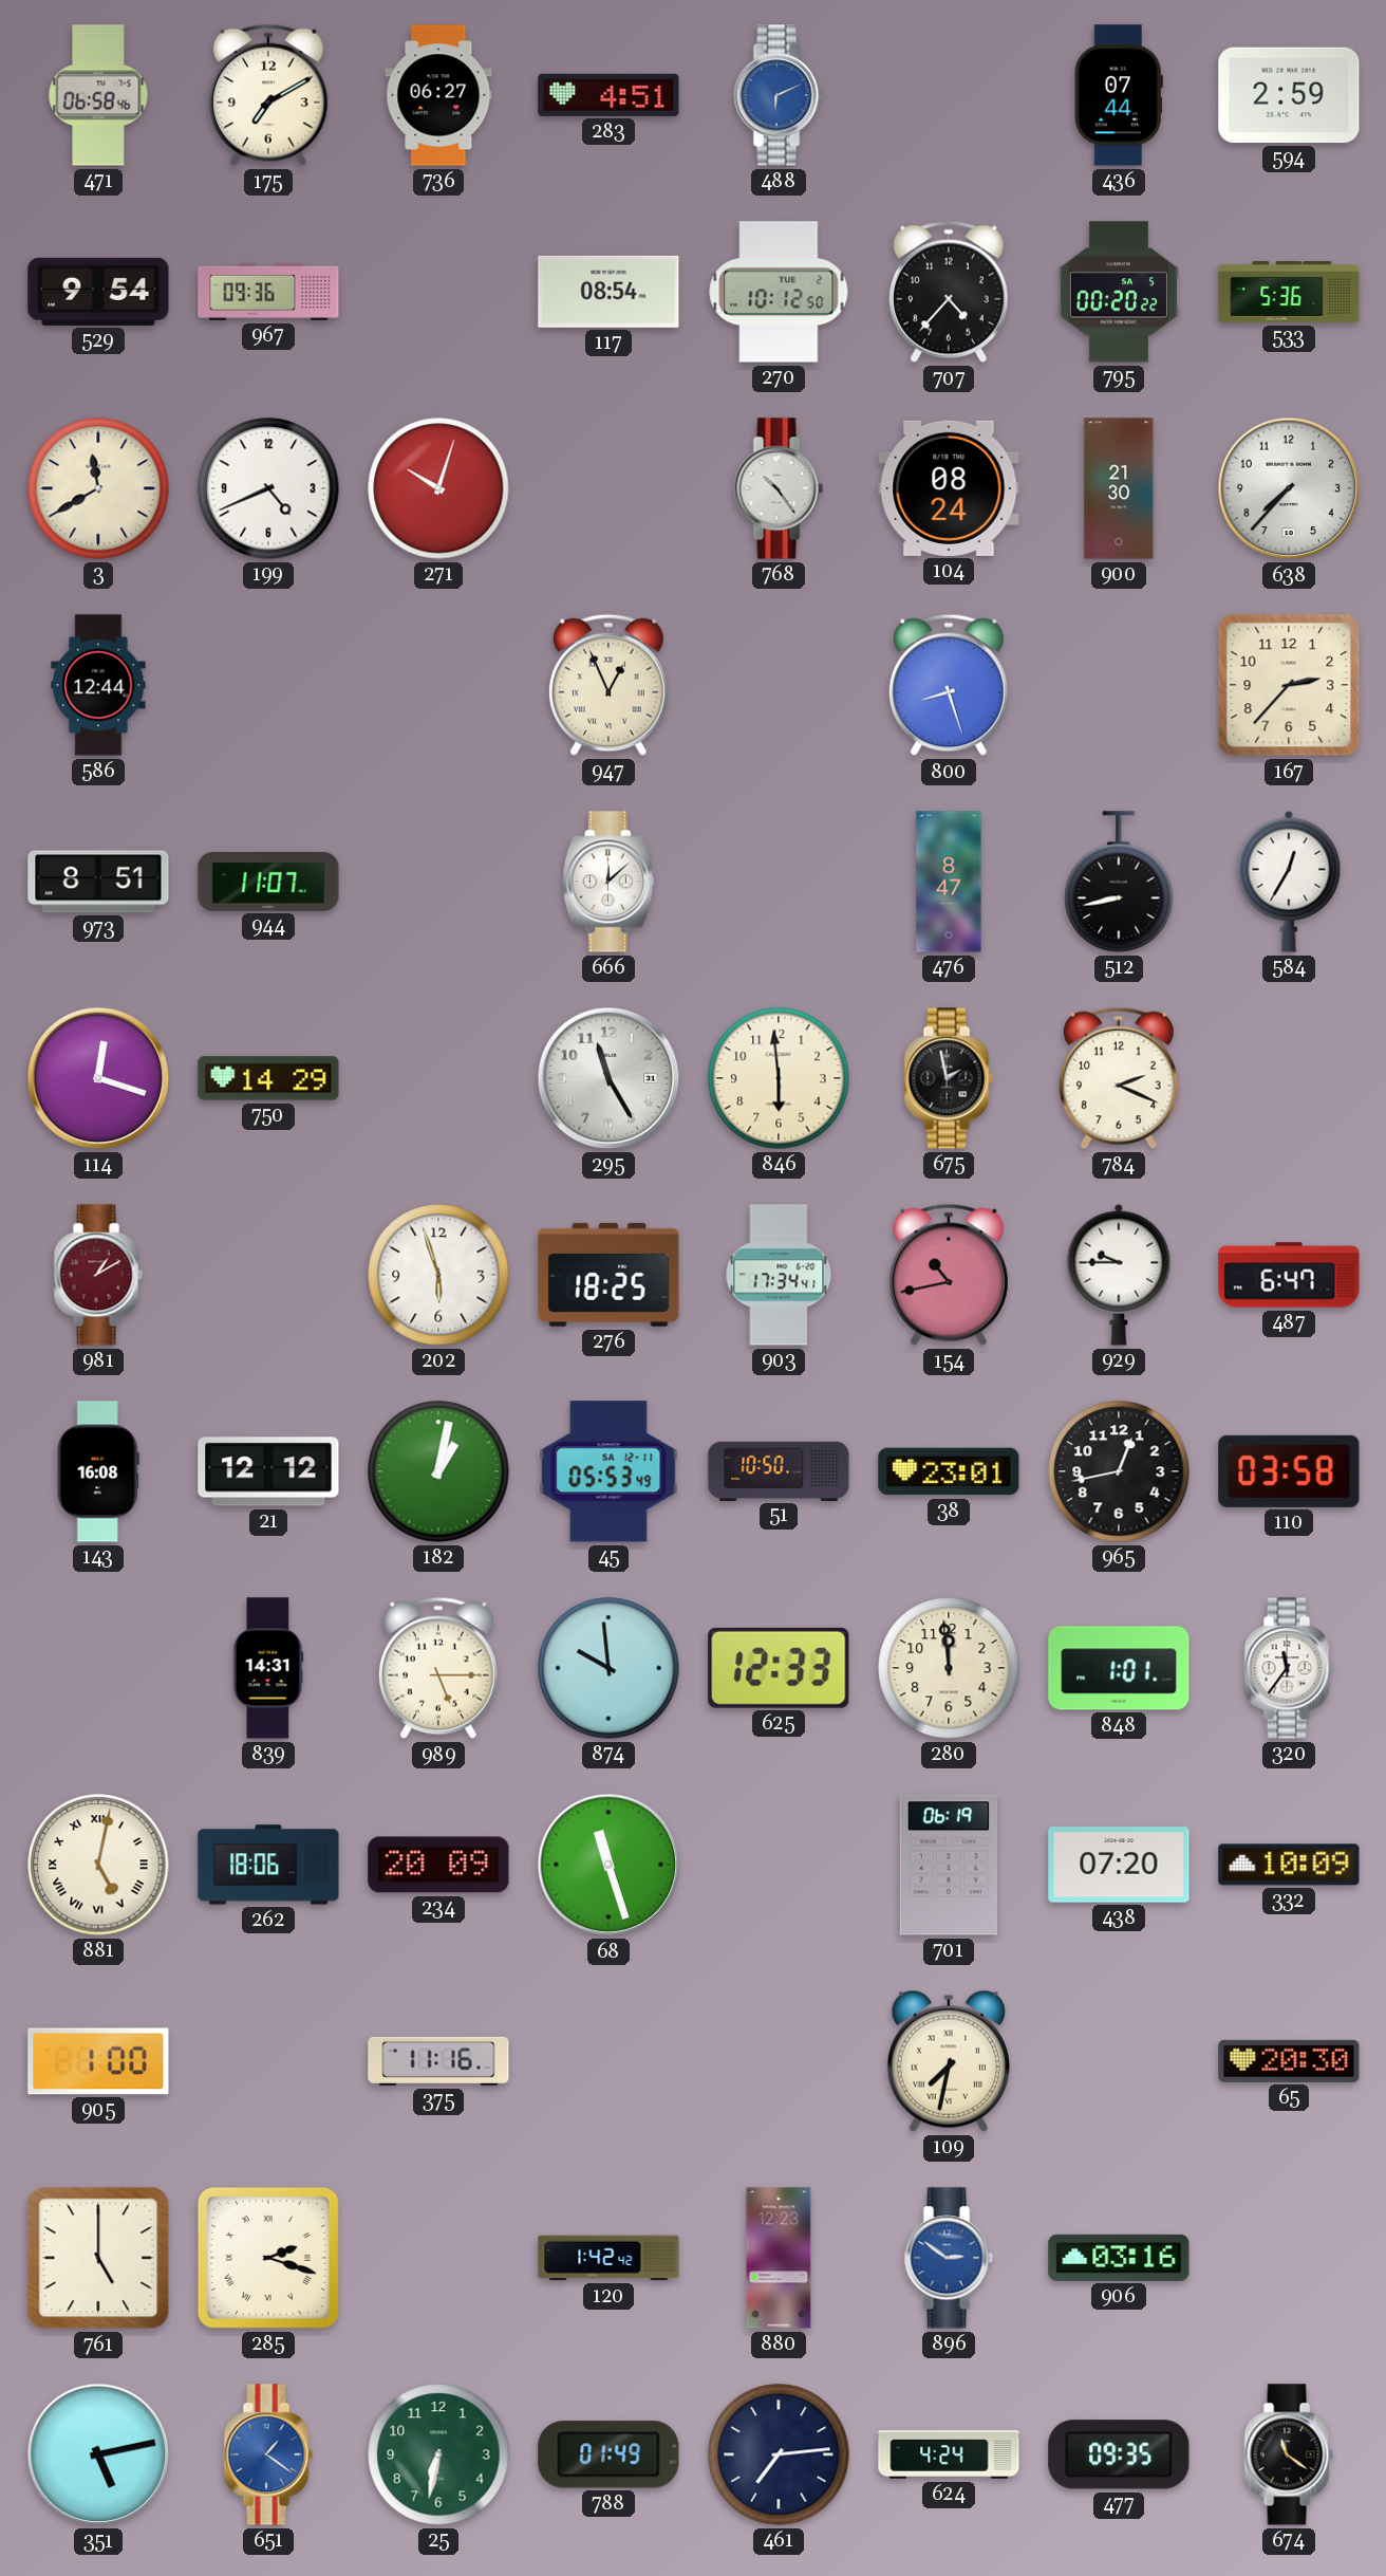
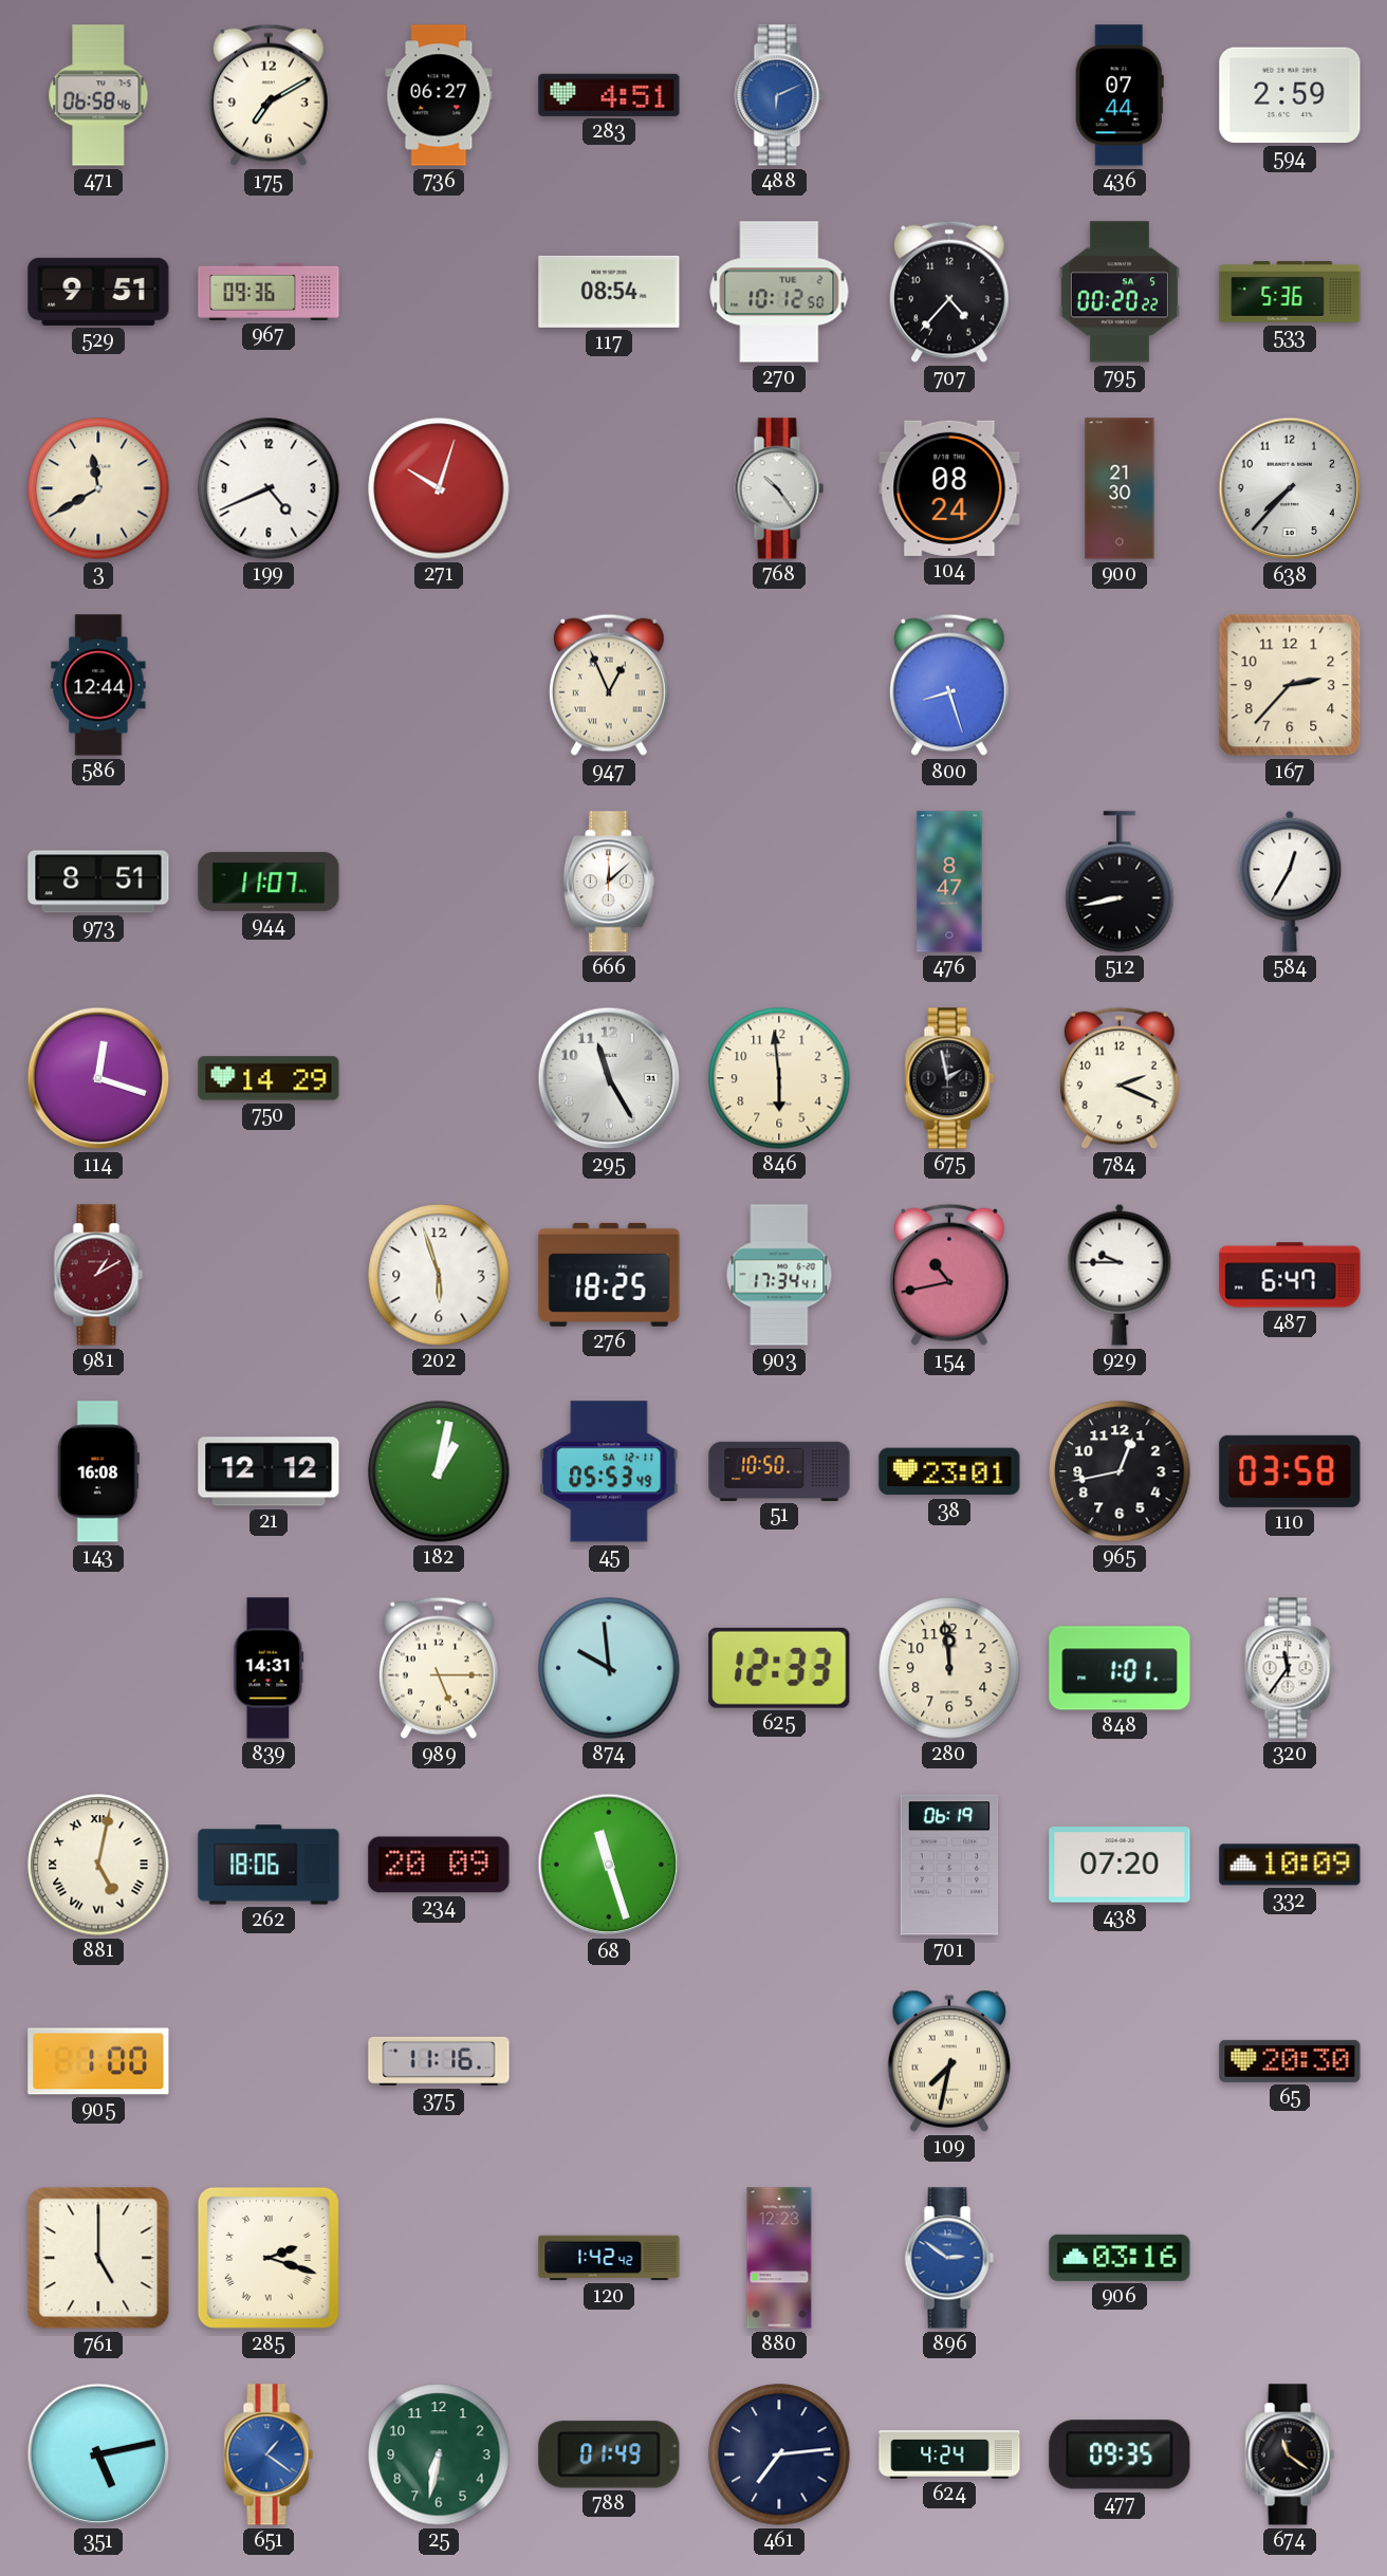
529: 9:54 -> 9:51
